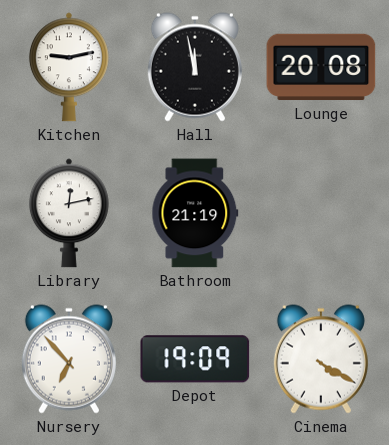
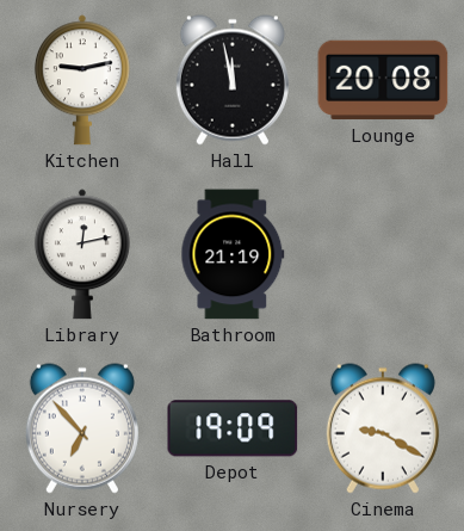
Cinema: 4:20 -> 9:20
